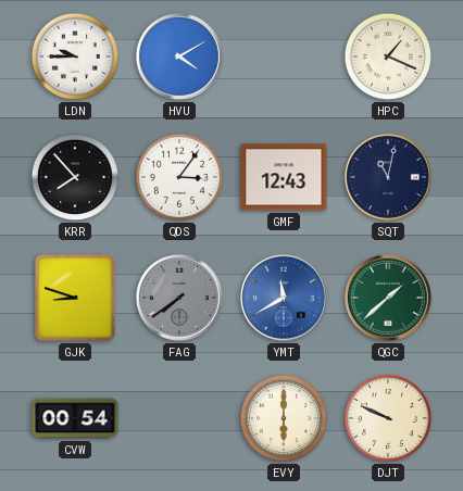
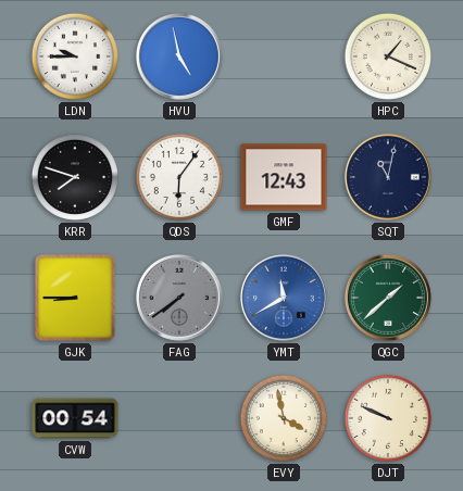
HVU: 4:10 -> 4:58
KRR: 7:53 -> 7:48
QDS: 3:06 -> 6:06
GJK: 8:48 -> 8:45
EVY: 6:00 -> 3:58
